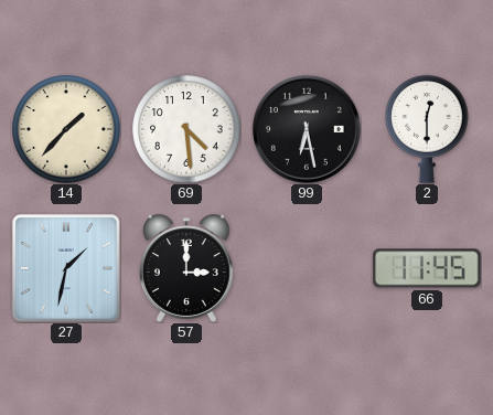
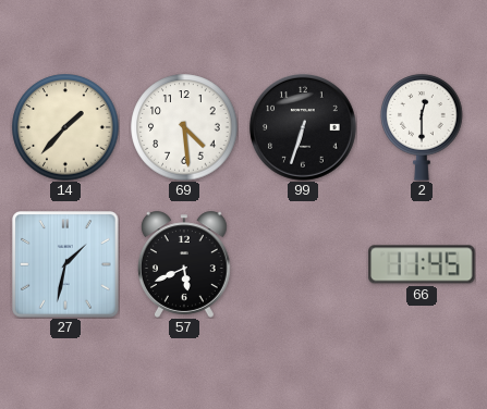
99: 6:28 -> 6:33
57: 3:00 -> 5:41
